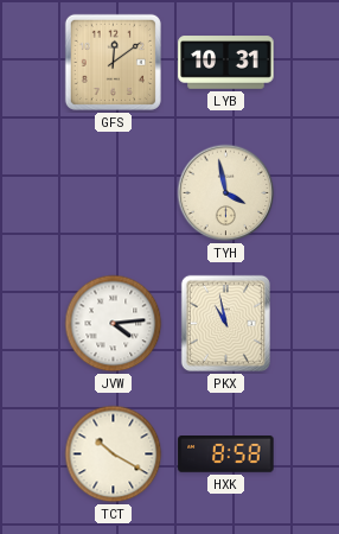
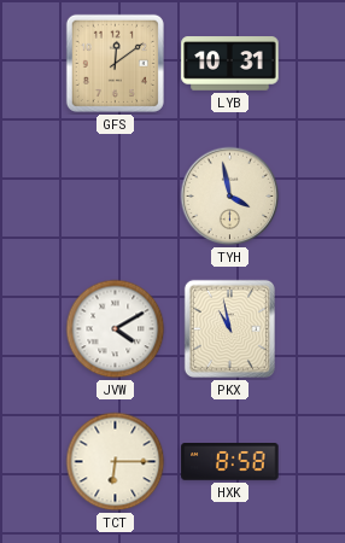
JVW: 4:14 -> 4:10
TCT: 10:20 -> 6:15
